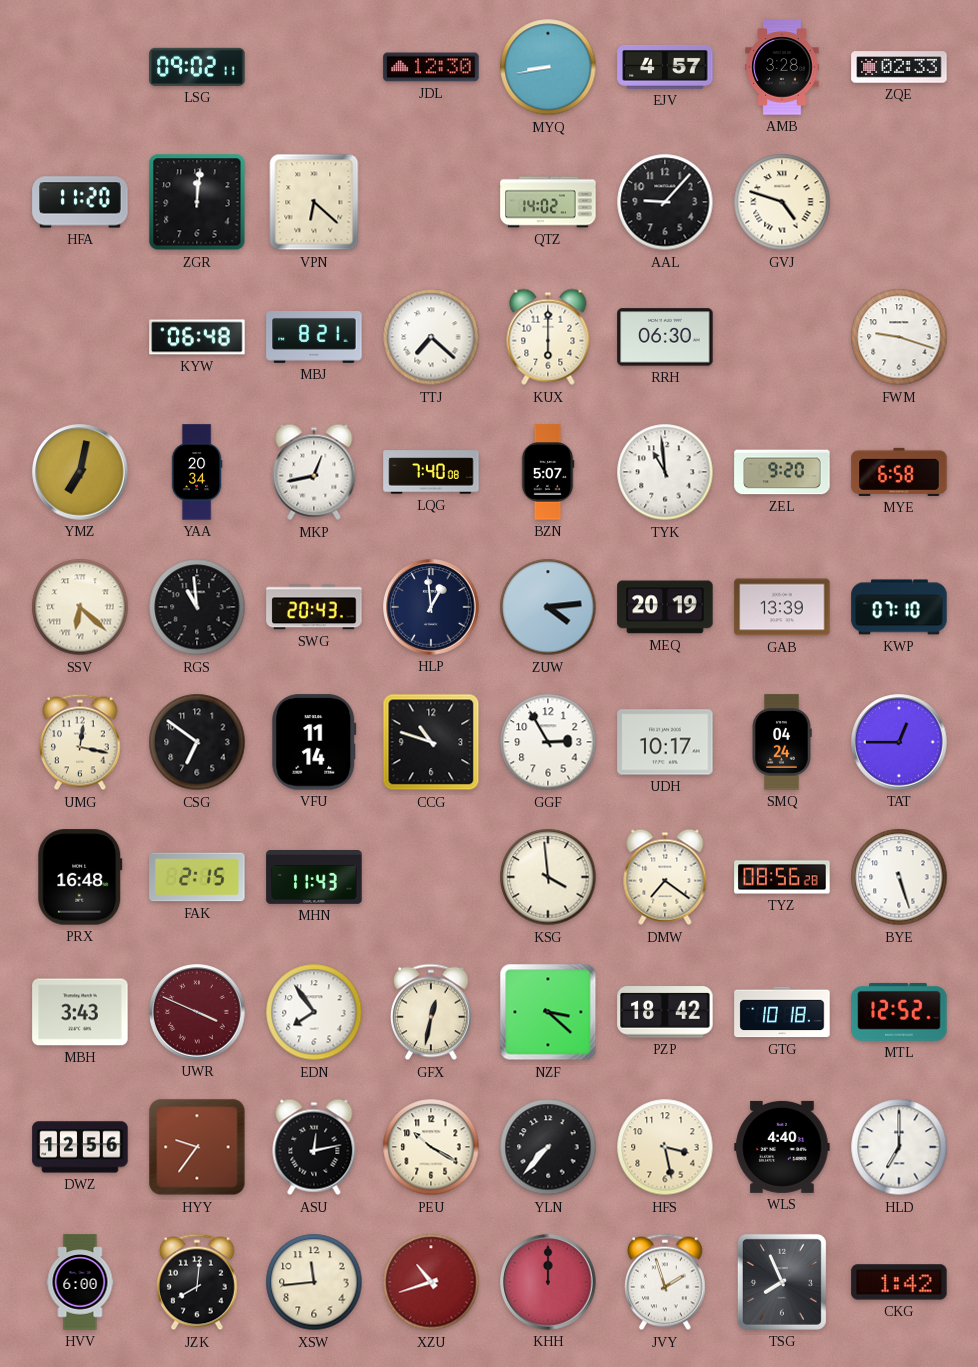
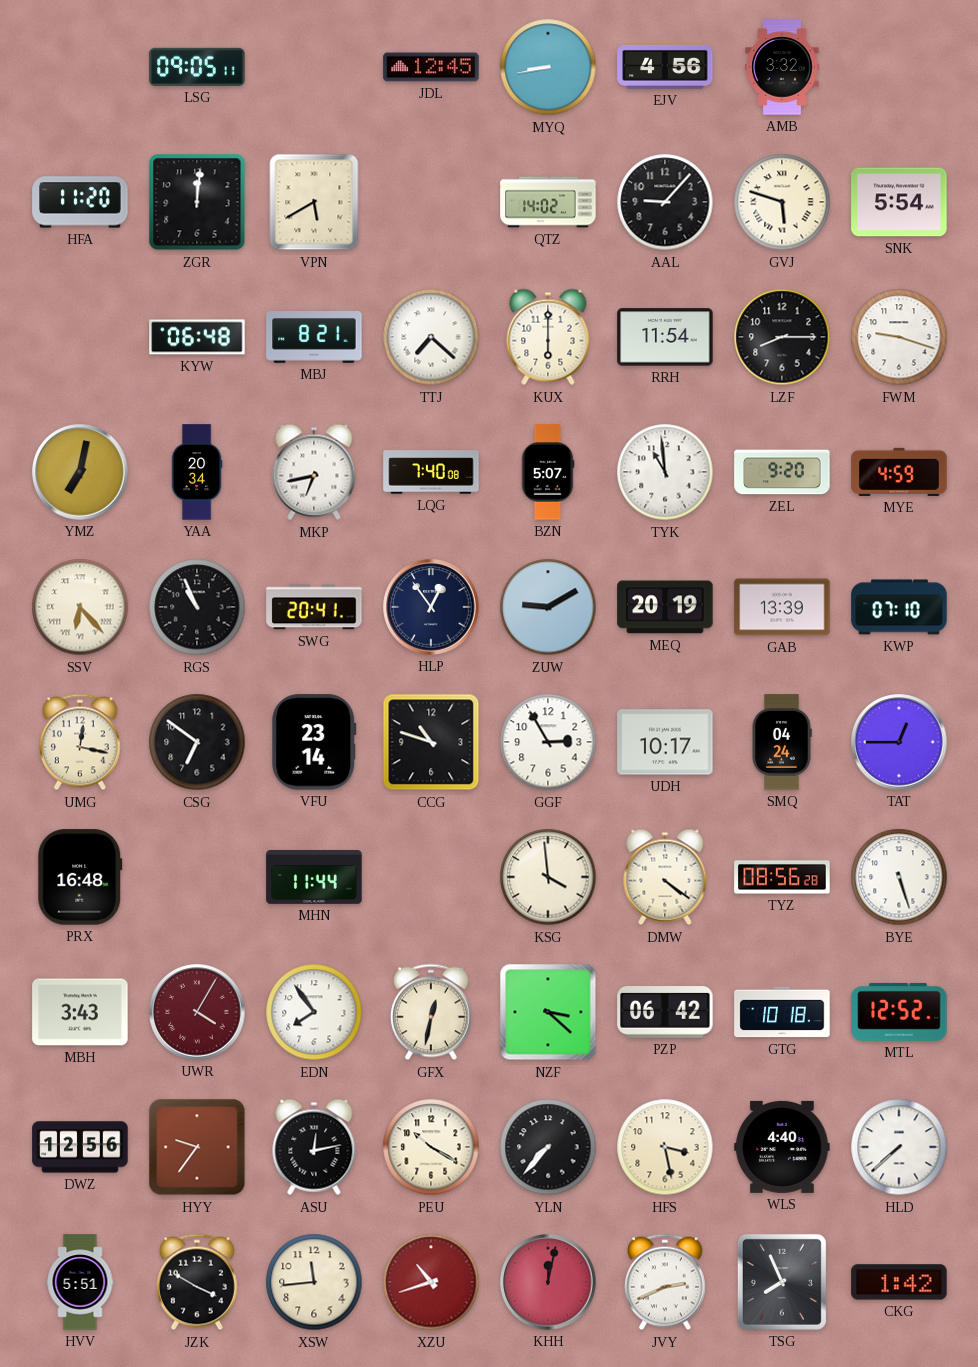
LSG: 09:02 -> 09:05
JDL: 12:30 -> 12:45
EJV: 4:57 -> 4:56
AMB: 3:28 -> 3:32
ZQE: 02:33 -> none
VPN: 6:22 -> 5:40
GVJ: 4:48 -> 5:48
SNK: none -> 5:54
RRH: 06:30 -> 11:54
LZF: none -> 8:15
MKP: 12:43 -> 6:43
MYE: 6:58 -> 4:59
SSV: 6:22 -> 6:23
RGS: 10:59 -> 10:56
SWG: 20:43 -> 20:41
HLP: 12:59 -> 12:54
ZUW: 4:14 -> 9:10
VFU: 11:14 -> 23:14
FAK: 2:15 -> none
MHN: 11:43 -> 11:44
DMW: 7:21 -> 4:21
UWR: 3:49 -> 4:05
PZP: 18:42 -> 06:42
HLD: 7:00 -> 7:38
HVV: 6:00 -> 5:51
JZK: 8:01 -> 3:50
KHH: 12:00 -> 12:02
JVY: 1:57 -> 2:41
